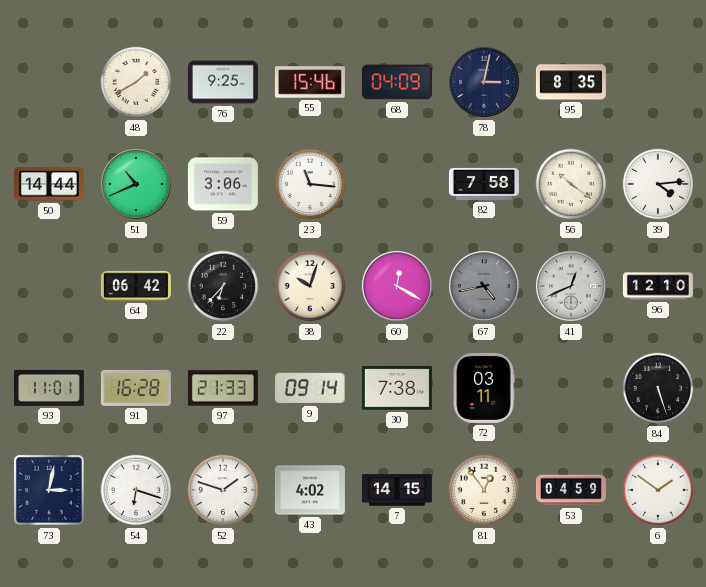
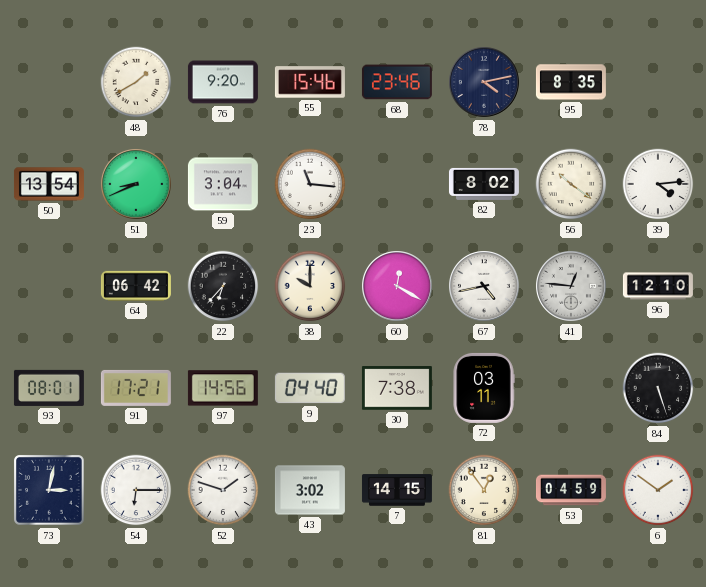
76: 9:25 -> 9:20
68: 04:09 -> 23:46
78: 3:02 -> 4:13
50: 14:44 -> 13:54
51: 10:41 -> 8:41
59: 3:06 -> 3:04
82: 7:58 -> 8:02
38: 10:03 -> 10:00
67 dial: grey -> white
41: 12:41 -> 12:46
93: 11:01 -> 08:01
91: 16:28 -> 17:21
97: 21:33 -> 14:56
9: 09:14 -> 04:40
54: 6:18 -> 6:15
43: 4:02 -> 3:02
